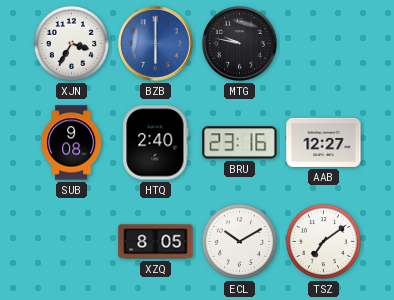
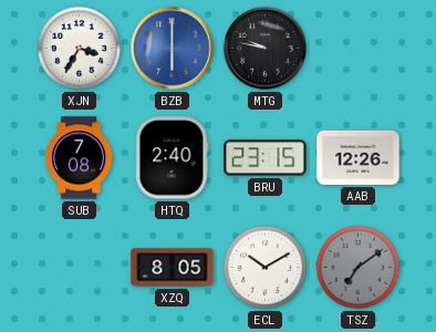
SUB: 9:08 -> 7:08
BRU: 23:16 -> 23:15
AAB: 12:27 -> 12:26
TSZ dial: white -> grey
